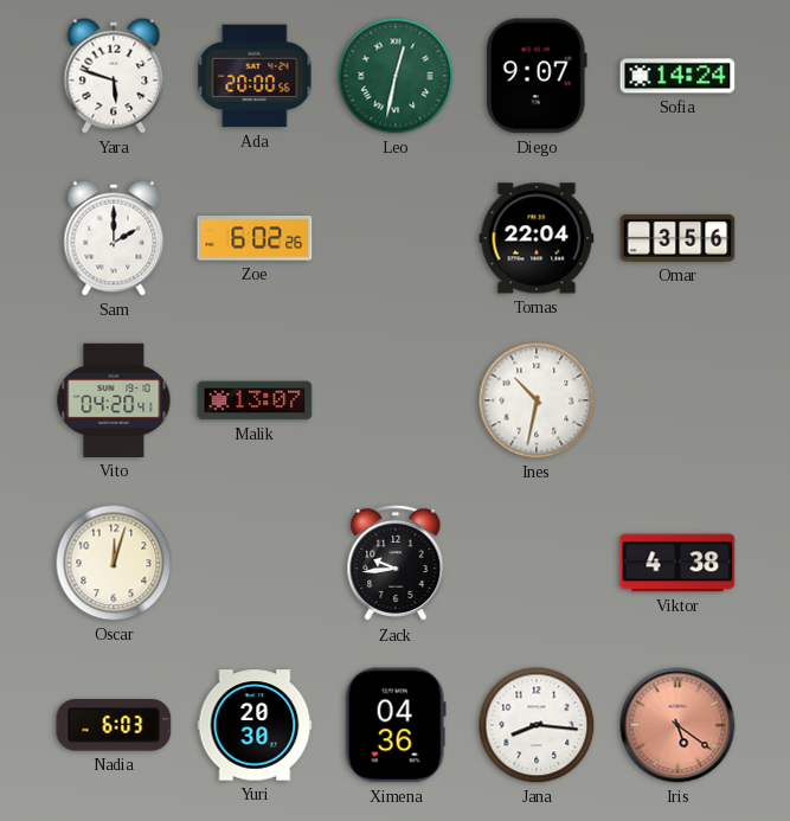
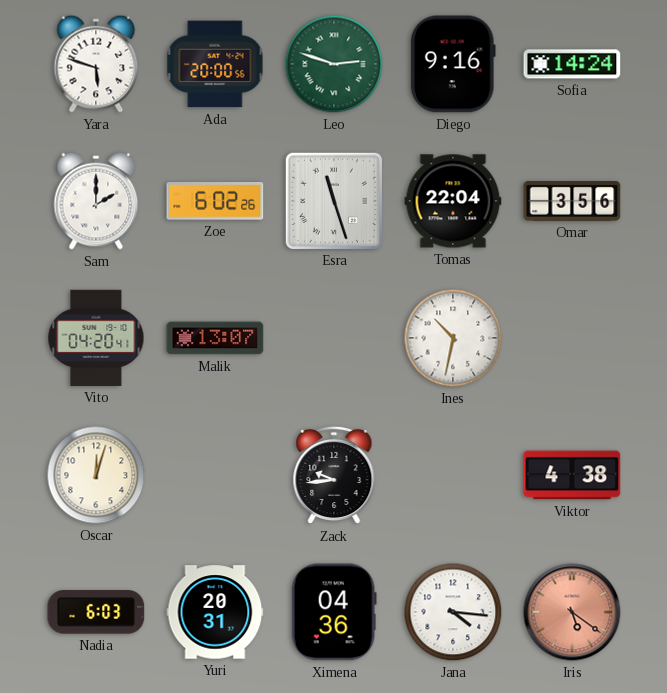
Leo: 12:32 -> 2:48
Diego: 9:07 -> 9:16
Esra: none -> 11:27
Yuri: 20:30 -> 20:31
Jana: 8:16 -> 4:16
